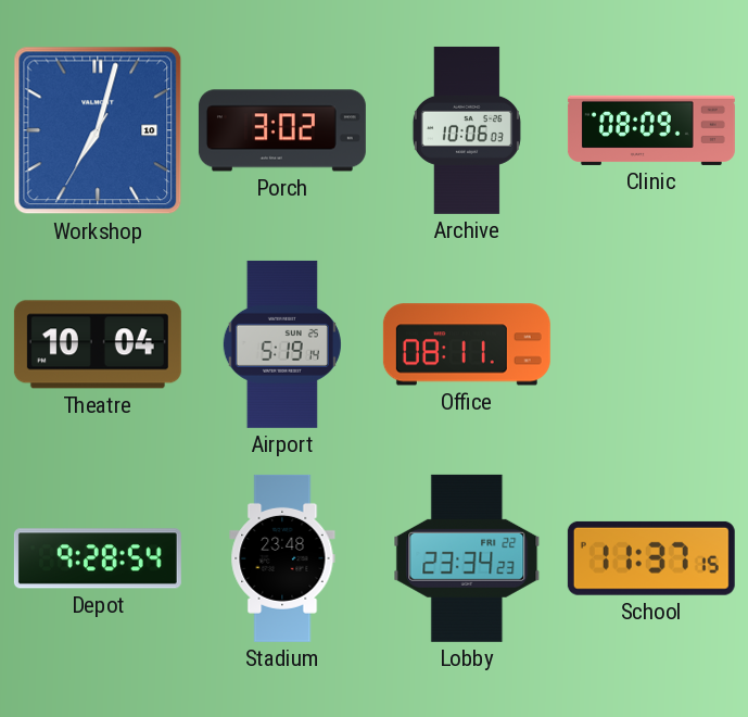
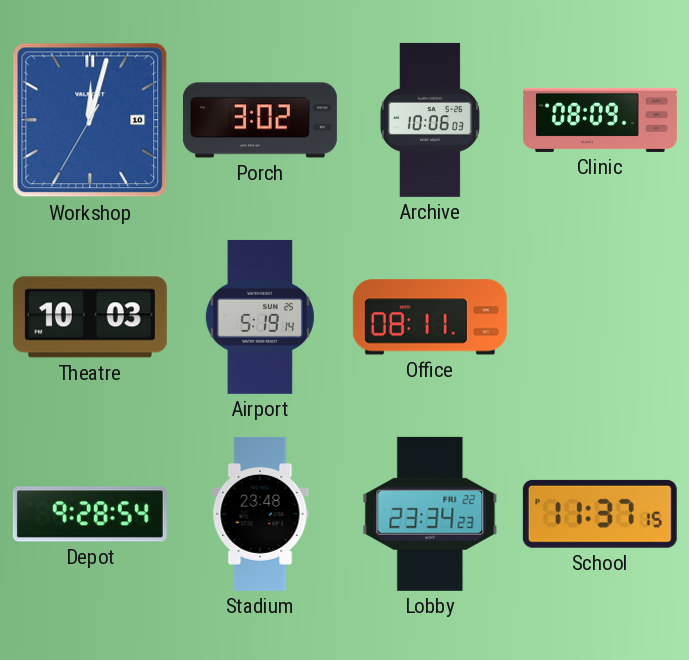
Workshop: 7:02 -> 12:02
Theatre: 10:04 -> 10:03
